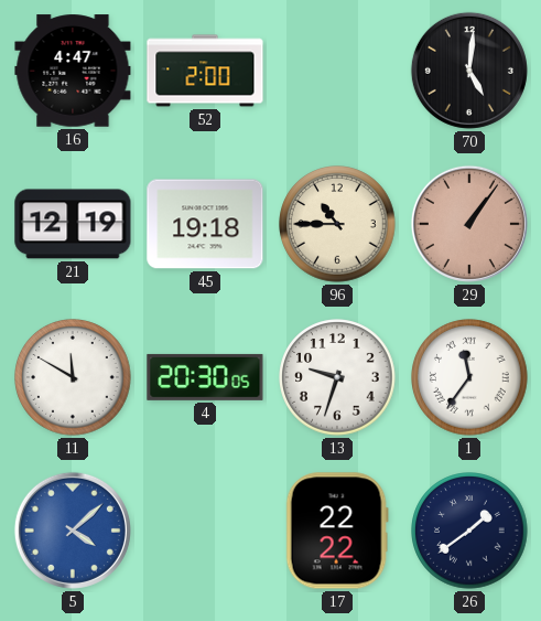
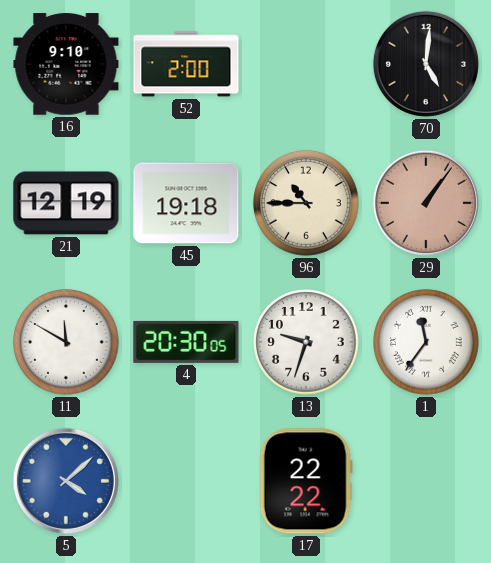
16: 4:47 -> 9:10
26: 1:39 -> none
